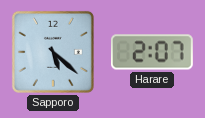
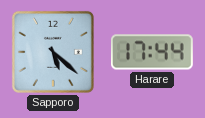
Harare: 2:07 -> 17:44
